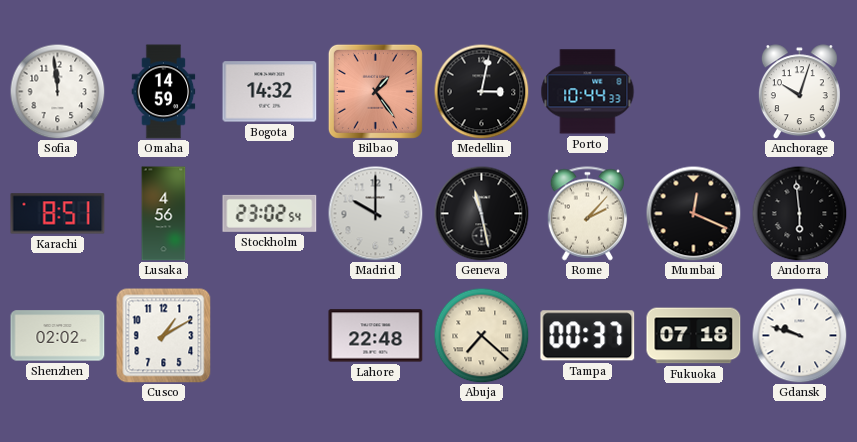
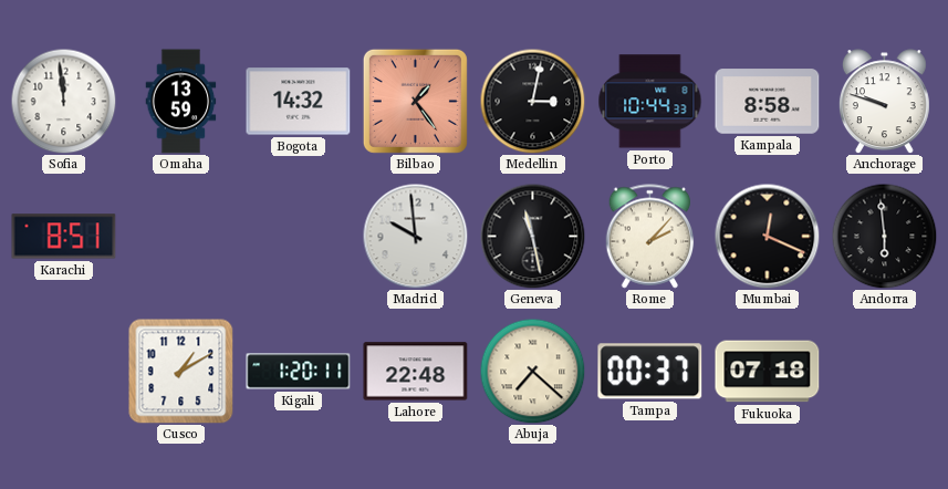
Omaha: 14:59 -> 13:59
Kampala: none -> 8:58
Anchorage: 10:03 -> 9:48
Lusaka: 4:56 -> none
Stockholm: 23:02 -> none
Madrid: 10:00 -> 9:59
Shenzhen: 02:02 -> none
Kigali: none -> 1:20
Gdansk: 9:48 -> none
